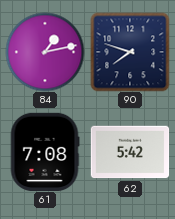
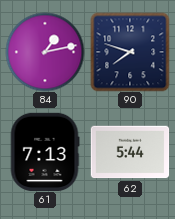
61: 7:08 -> 7:13
62: 5:42 -> 5:44
